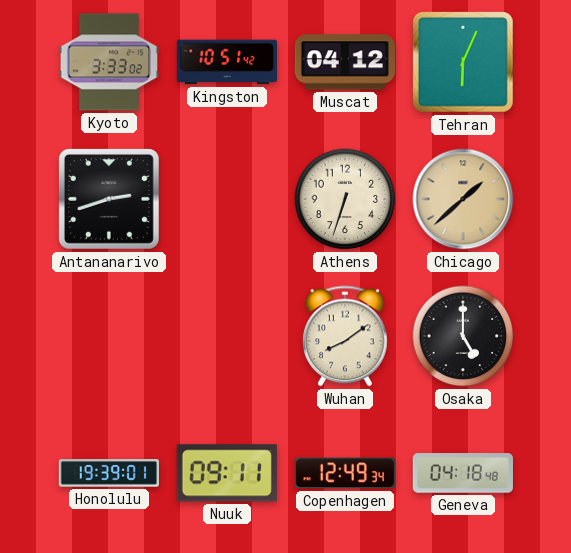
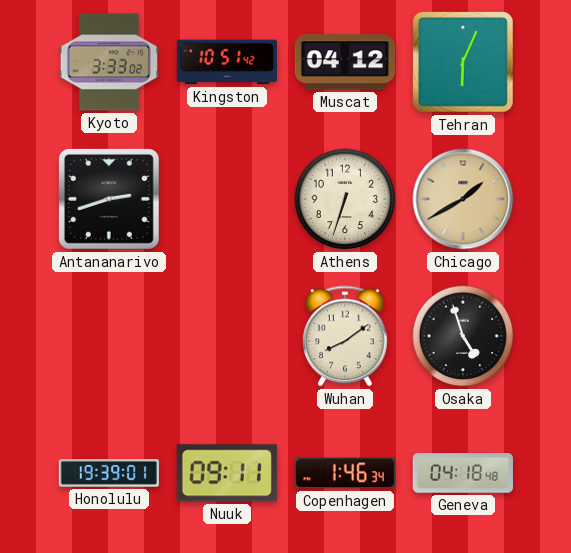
Chicago: 1:38 -> 1:40
Osaka: 5:00 -> 4:57
Copenhagen: 12:49 -> 1:46
